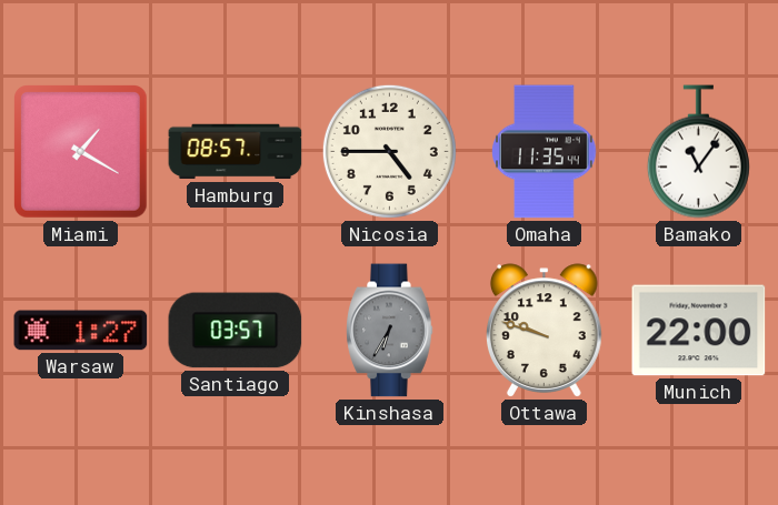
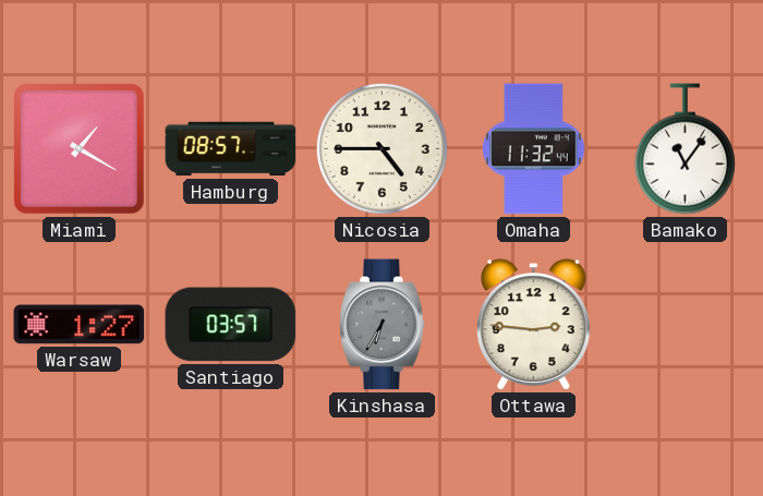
Omaha: 11:35 -> 11:32
Ottawa: 9:48 -> 2:46
Munich: 22:00 -> none
